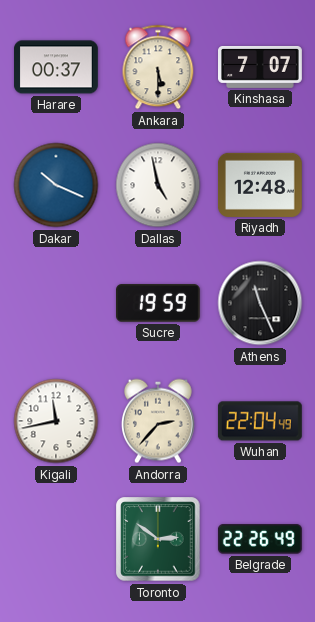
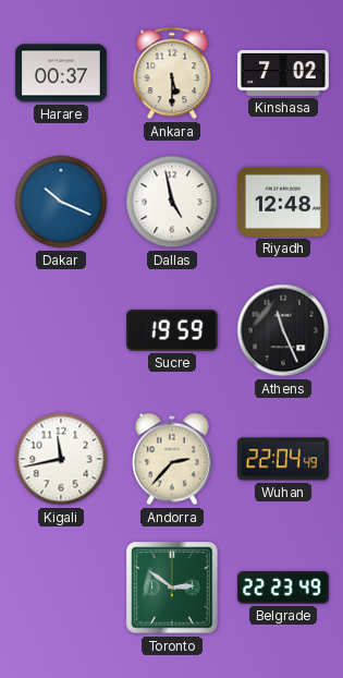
Kinshasa: 7:07 -> 7:02
Belgrade: 22:26 -> 22:23
